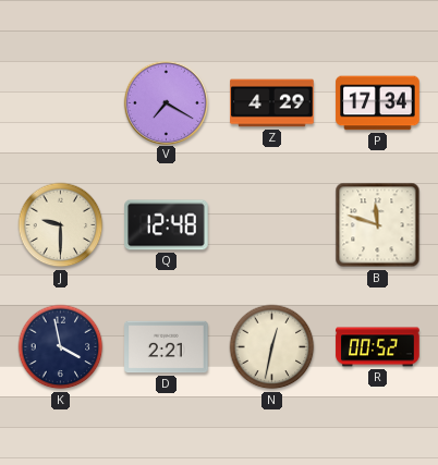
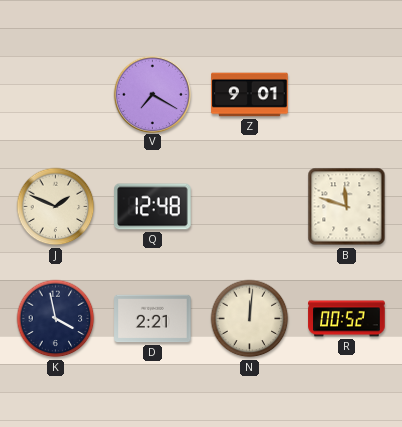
Z: 4:29 -> 9:01
P: 17:34 -> none
J: 9:30 -> 1:49
N: 12:32 -> 12:01
